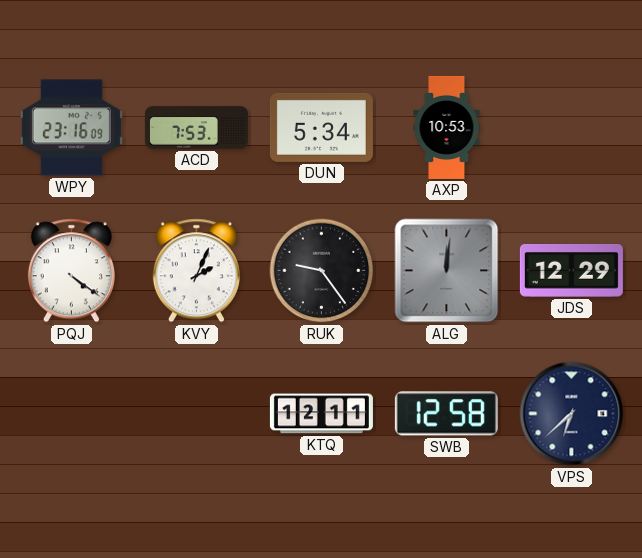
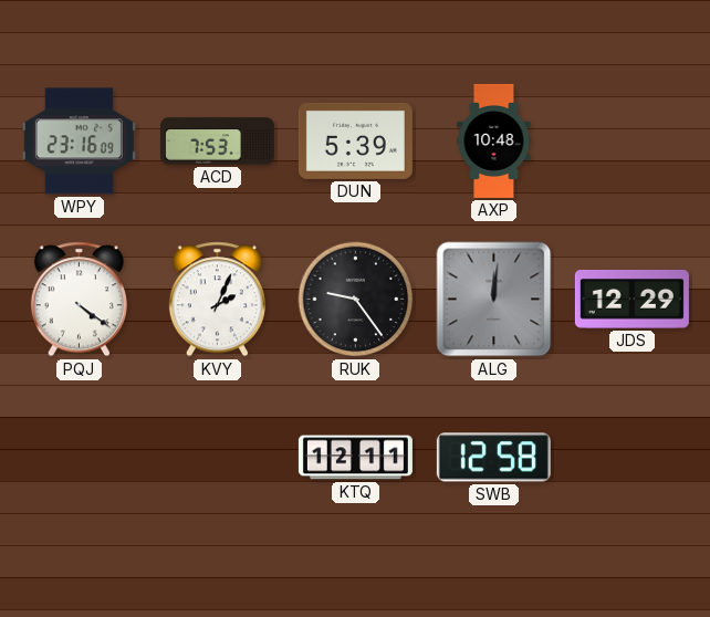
DUN: 5:34 -> 5:39
AXP: 10:53 -> 10:48
VPS: 6:38 -> none
